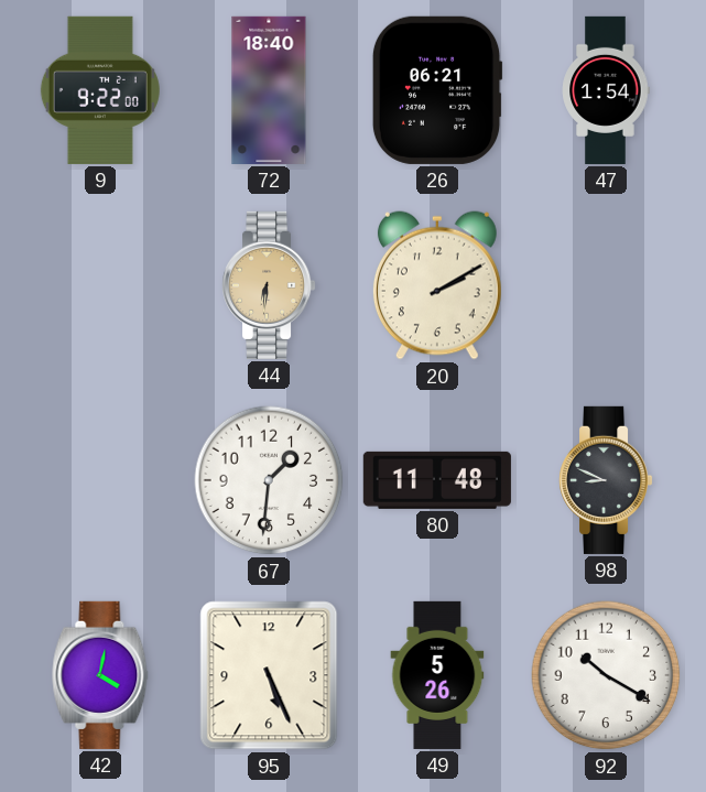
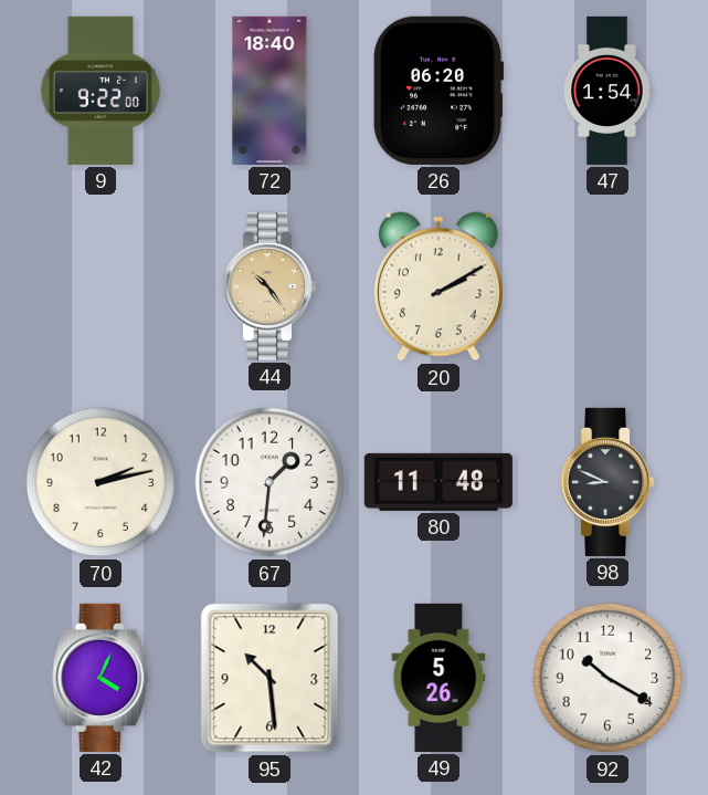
26: 06:21 -> 06:20
44: 6:31 -> 10:24
70: none -> 2:13
42: 4:02 -> 4:04
95: 5:26 -> 10:29
